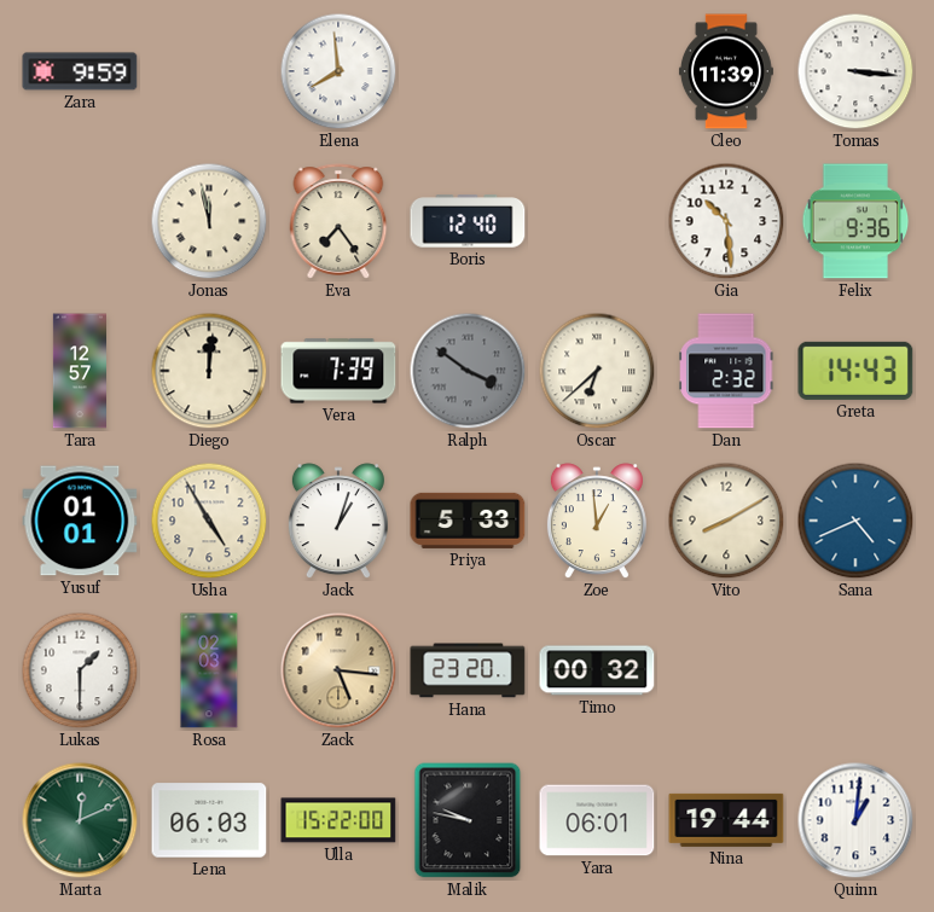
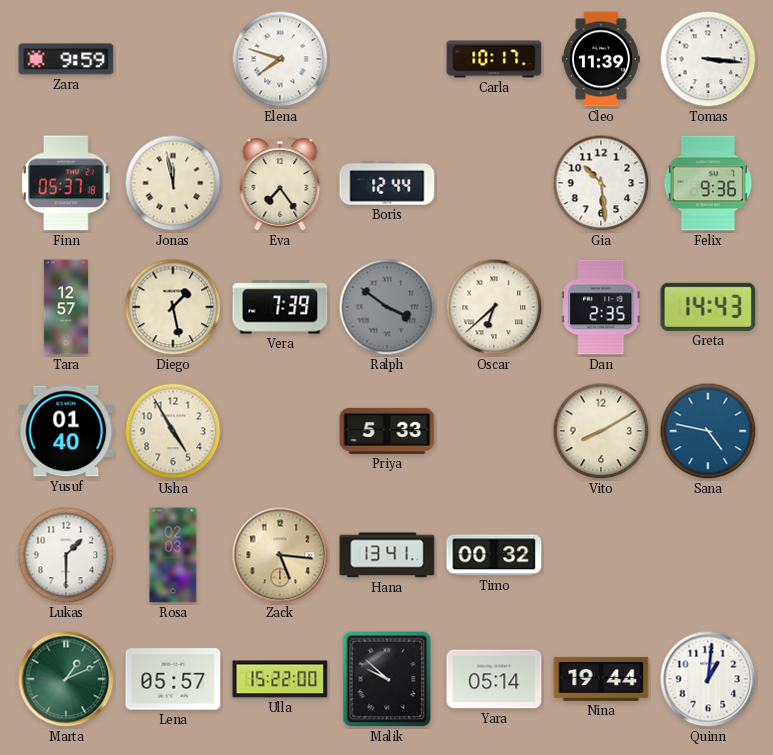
Elena: 7:59 -> 7:48
Carla: none -> 10:17
Finn: none -> 05:37
Boris: 12:40 -> 12:44
Diego: 12:01 -> 1:28
Dan: 2:32 -> 2:35
Yusuf: 01:01 -> 01:40
Jack: 1:03 -> none
Zoe: 12:59 -> none
Sana: 4:41 -> 4:47
Hana: 23:20 -> 13:41
Marta: 12:11 -> 1:11
Lena: 06:03 -> 05:57
Malik: 9:47 -> 9:52
Yara: 06:01 -> 05:14
